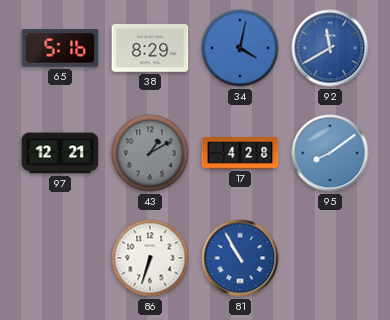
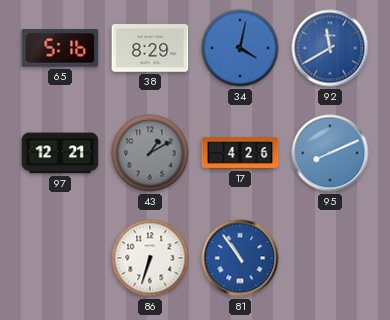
17: 4:28 -> 4:26
95: 8:09 -> 8:11
81: 10:55 -> 10:54
